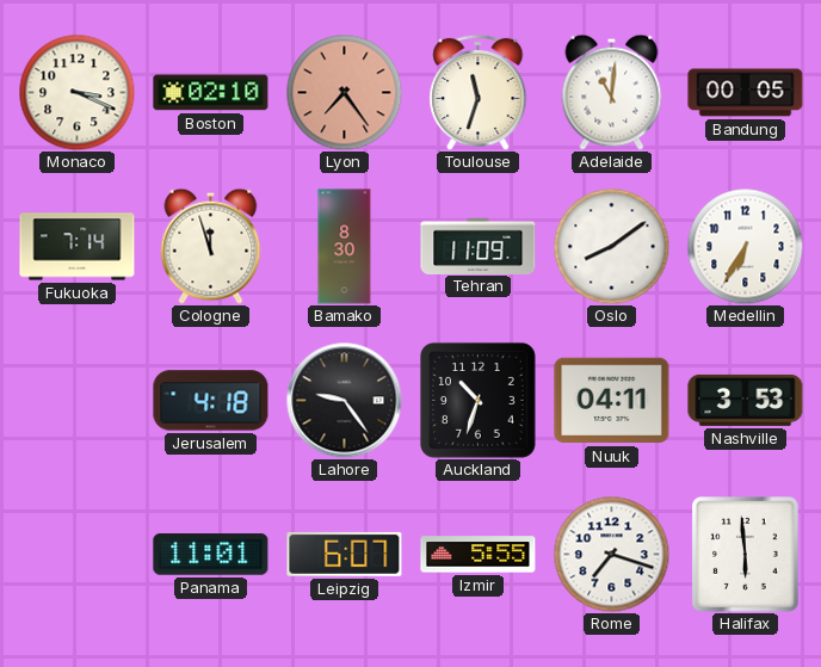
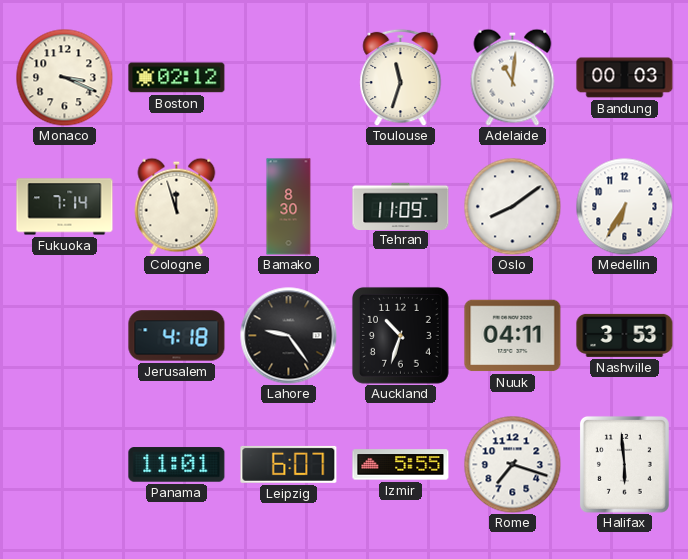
Boston: 02:10 -> 02:12
Lyon: 7:24 -> none
Bandung: 00:05 -> 00:03
